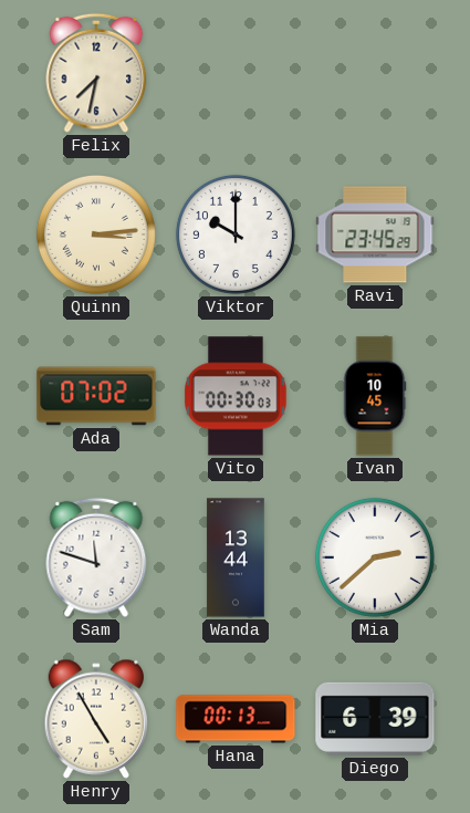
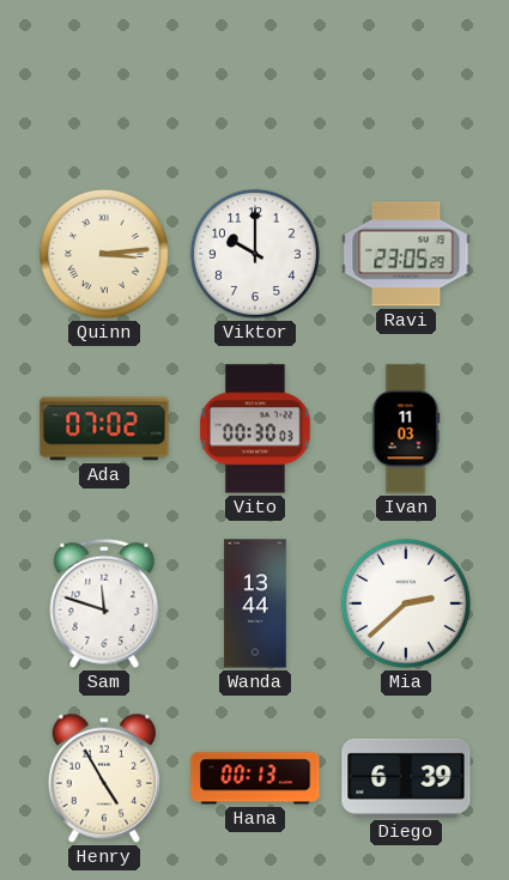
Felix: 7:32 -> none
Ravi: 23:45 -> 23:05
Ivan: 10:45 -> 11:03
